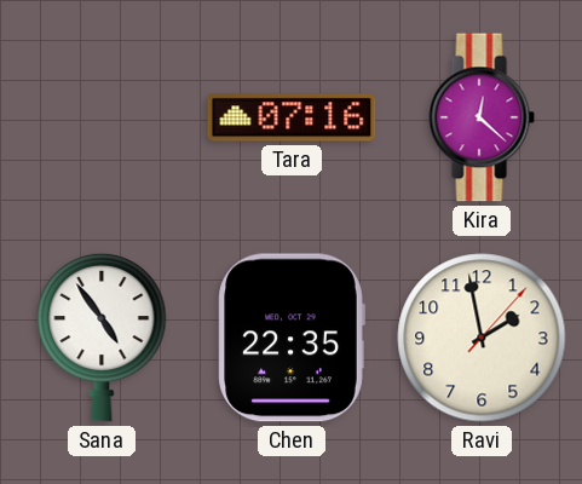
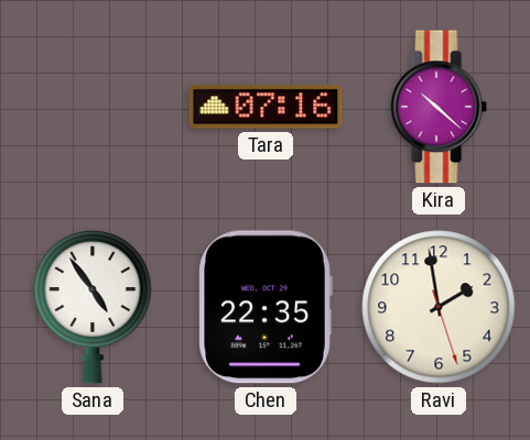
Kira: 12:22 -> 10:22
Ravi: 1:58:07 -> 1:58:27
